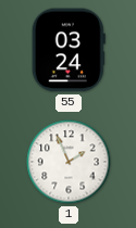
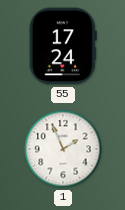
55: 03:24 -> 17:24
